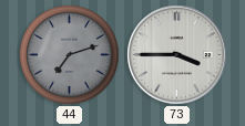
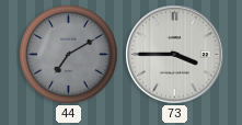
44: 7:12 -> 7:10
